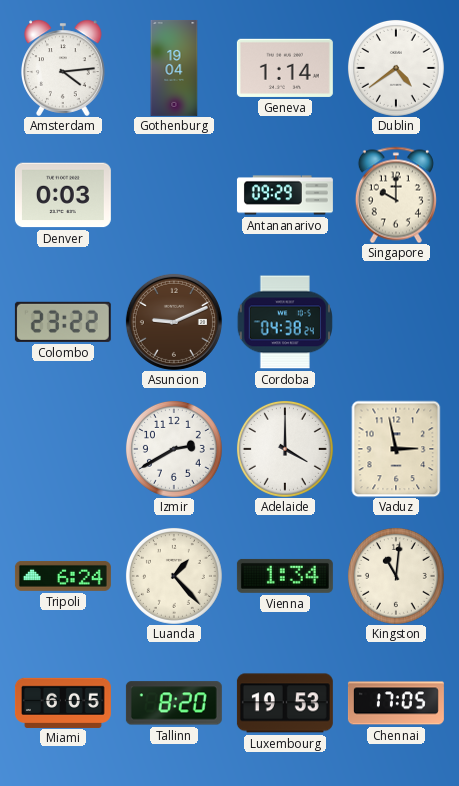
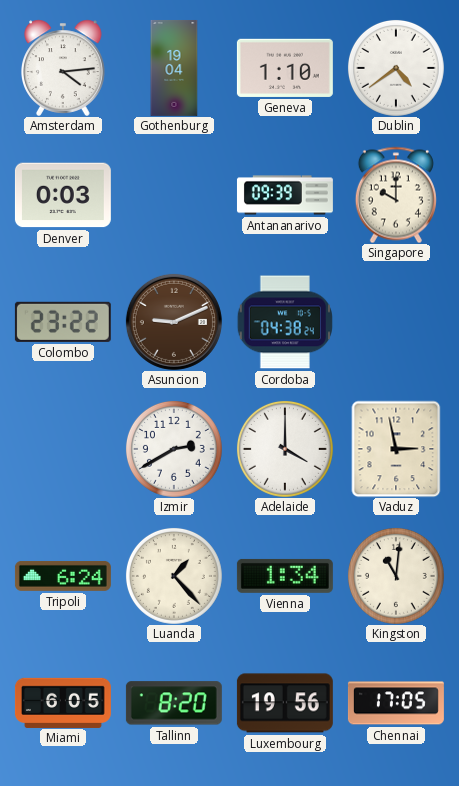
Geneva: 1:14 -> 1:10
Antananarivo: 09:29 -> 09:39
Luxembourg: 19:53 -> 19:56
